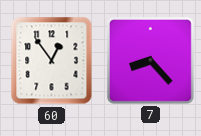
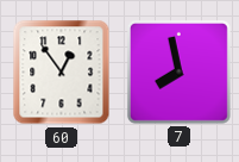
7: 8:23 -> 7:58
